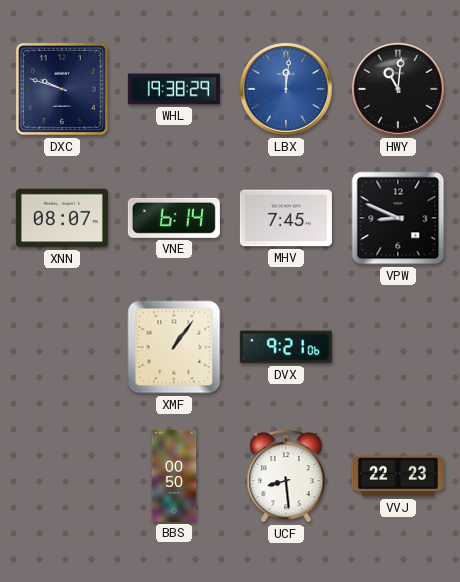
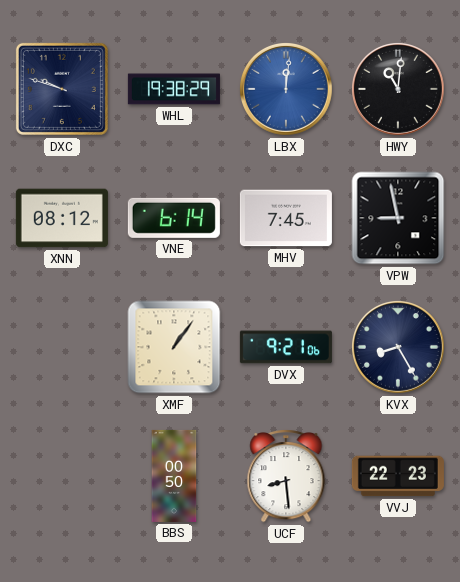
XNN: 08:07 -> 08:12
VPW: 8:49 -> 8:58
KVX: none -> 8:25
